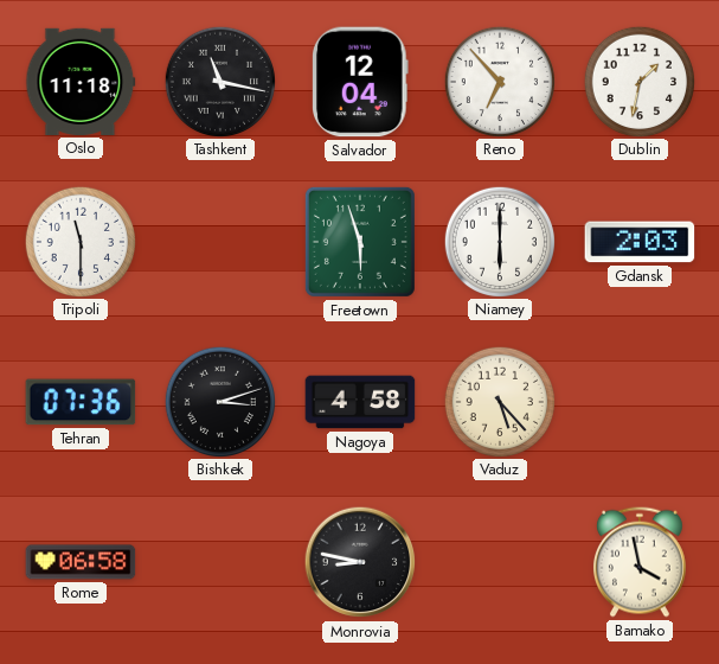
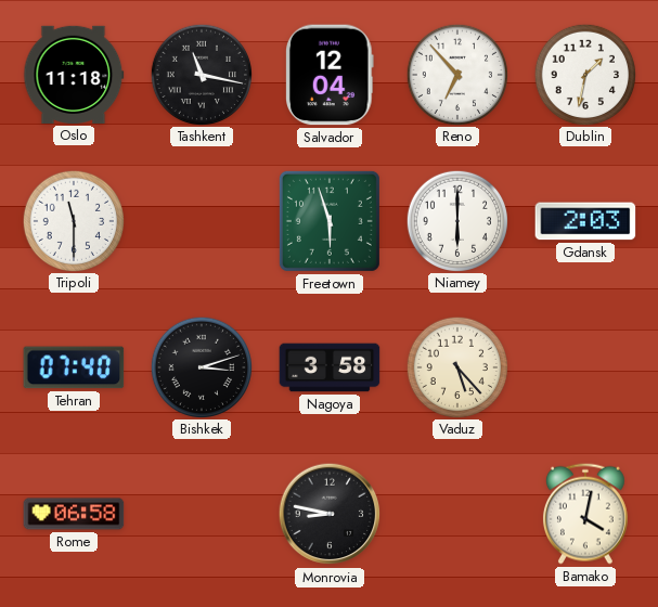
Tehran: 07:36 -> 07:40
Nagoya: 4:58 -> 3:58
Bamako: 3:58 -> 4:02
